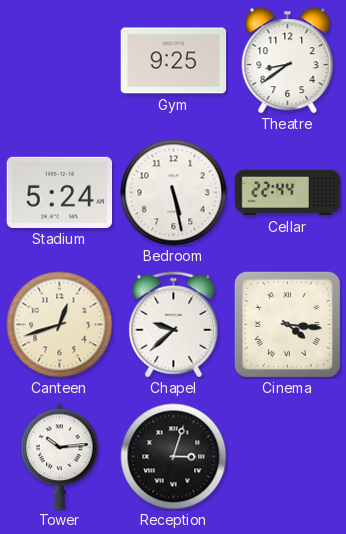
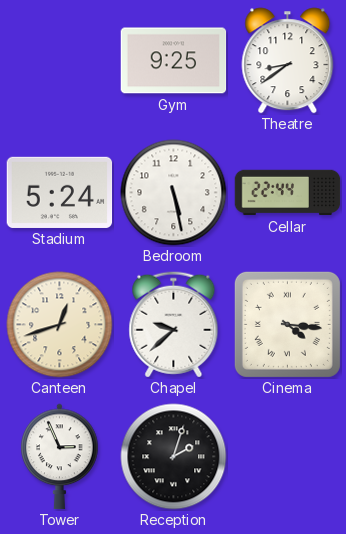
Tower: 10:14 -> 2:56
Reception: 3:03 -> 2:03
